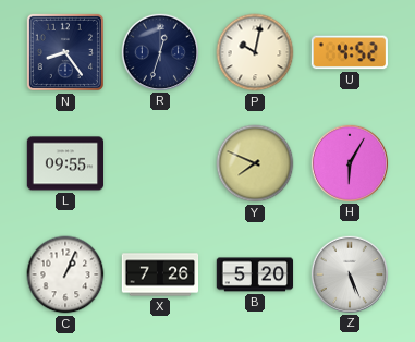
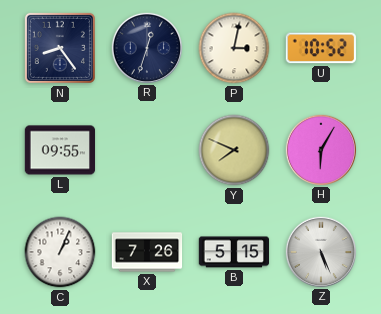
P: 10:02 -> 3:02
U: 4:52 -> 10:52
B: 5:20 -> 5:15
